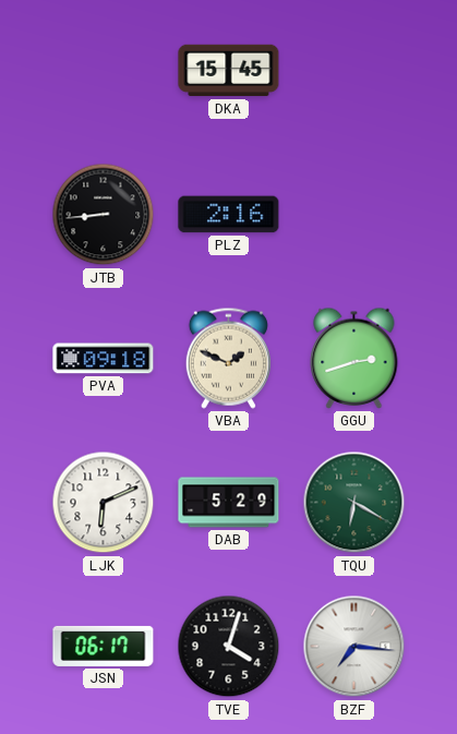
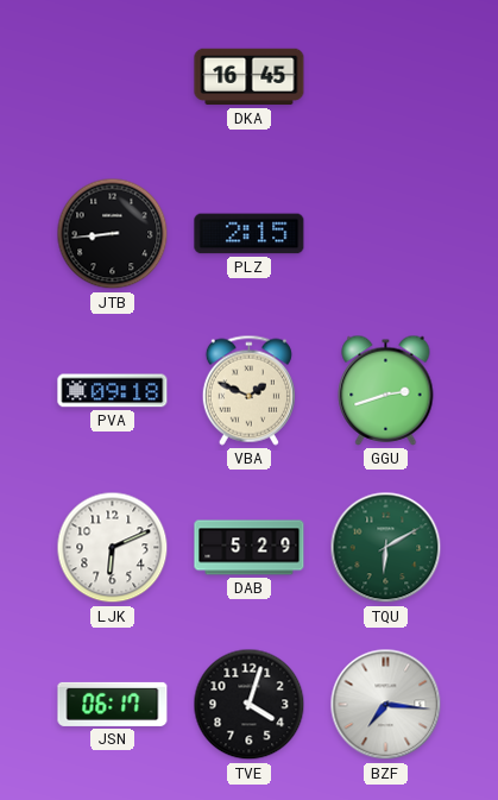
DKA: 15:45 -> 16:45
PLZ: 2:16 -> 2:15
TQU: 6:20 -> 6:10
